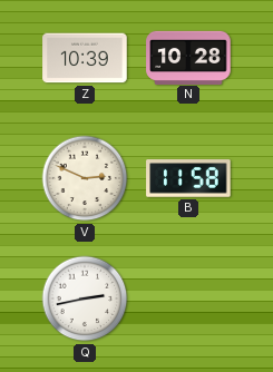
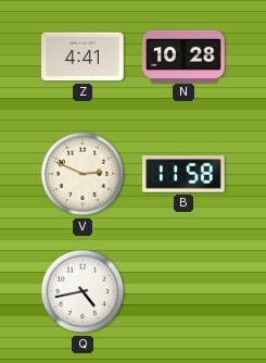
Z: 10:39 -> 4:41
Q: 2:43 -> 4:43
